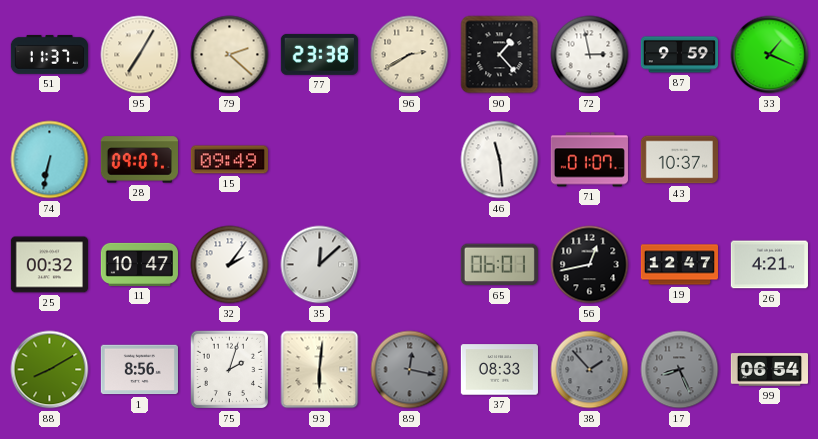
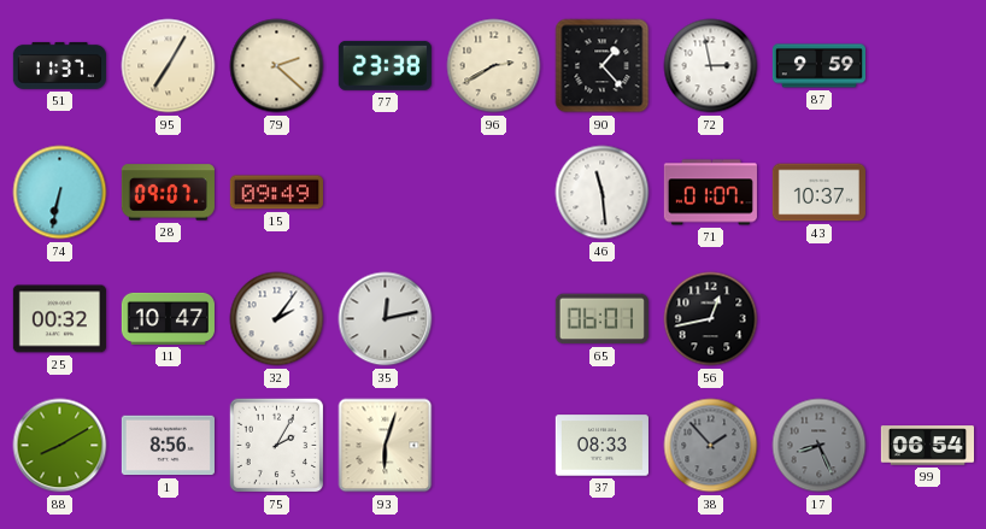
33: 1:19 -> none
35: 12:08 -> 12:13
19: 12:47 -> none
26: 4:21 -> none
75: 2:03 -> 2:05
93: 6:01 -> 6:03
89: 12:17 -> none
